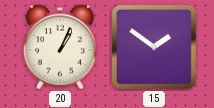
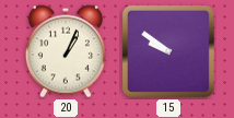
15: 1:51 -> 9:51
